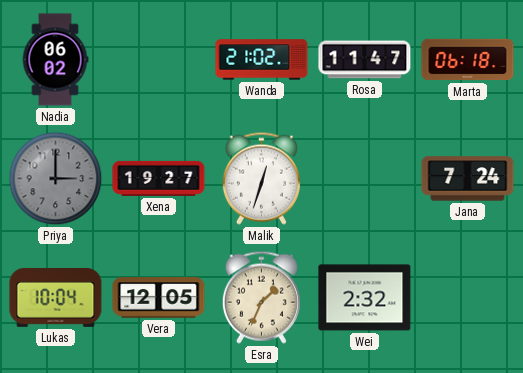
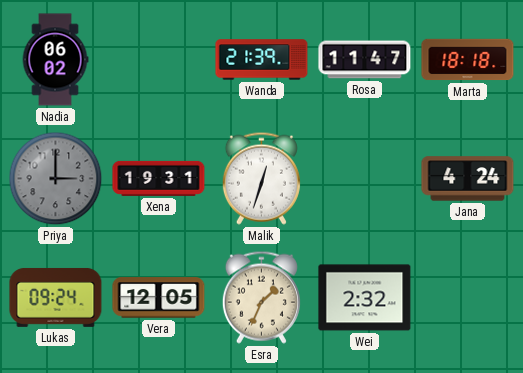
Wanda: 21:02 -> 21:39
Marta: 06:18 -> 18:18
Xena: 19:27 -> 19:31
Jana: 7:24 -> 4:24
Lukas: 10:04 -> 09:24
